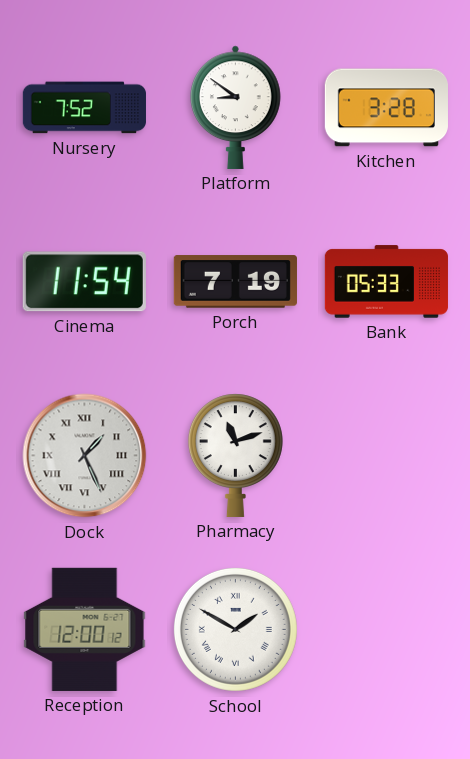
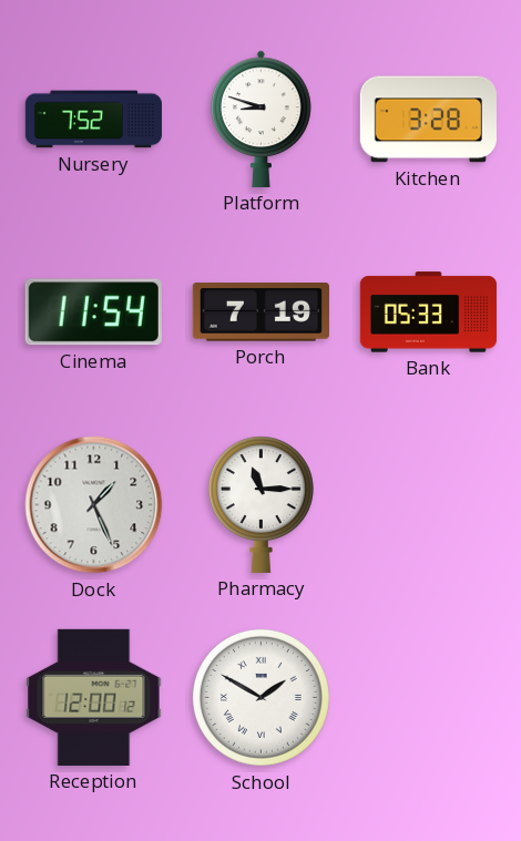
Platform: 8:51 -> 8:48
Dock numerals: Roman -> Arabic
Pharmacy: 11:12 -> 11:15
